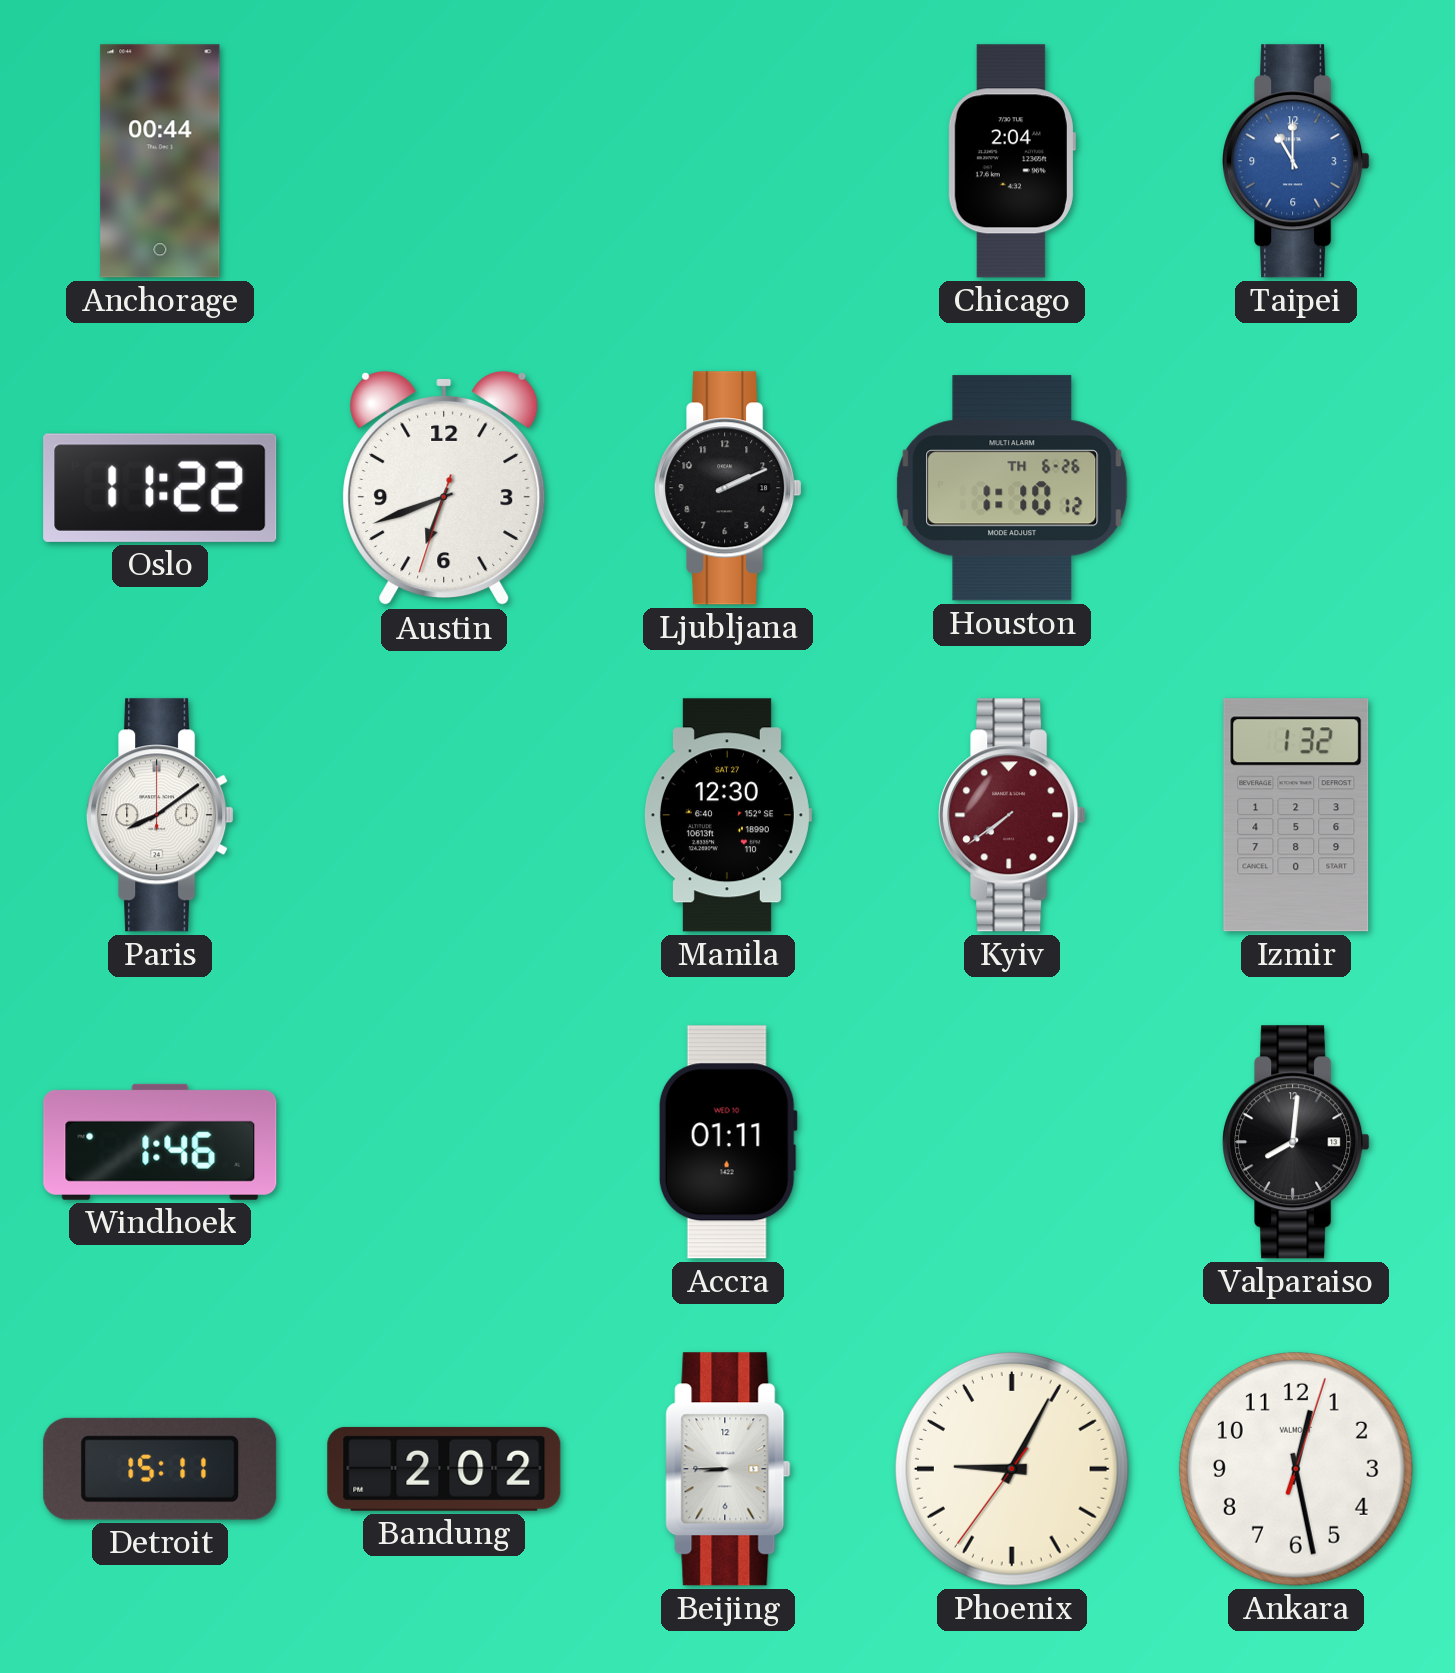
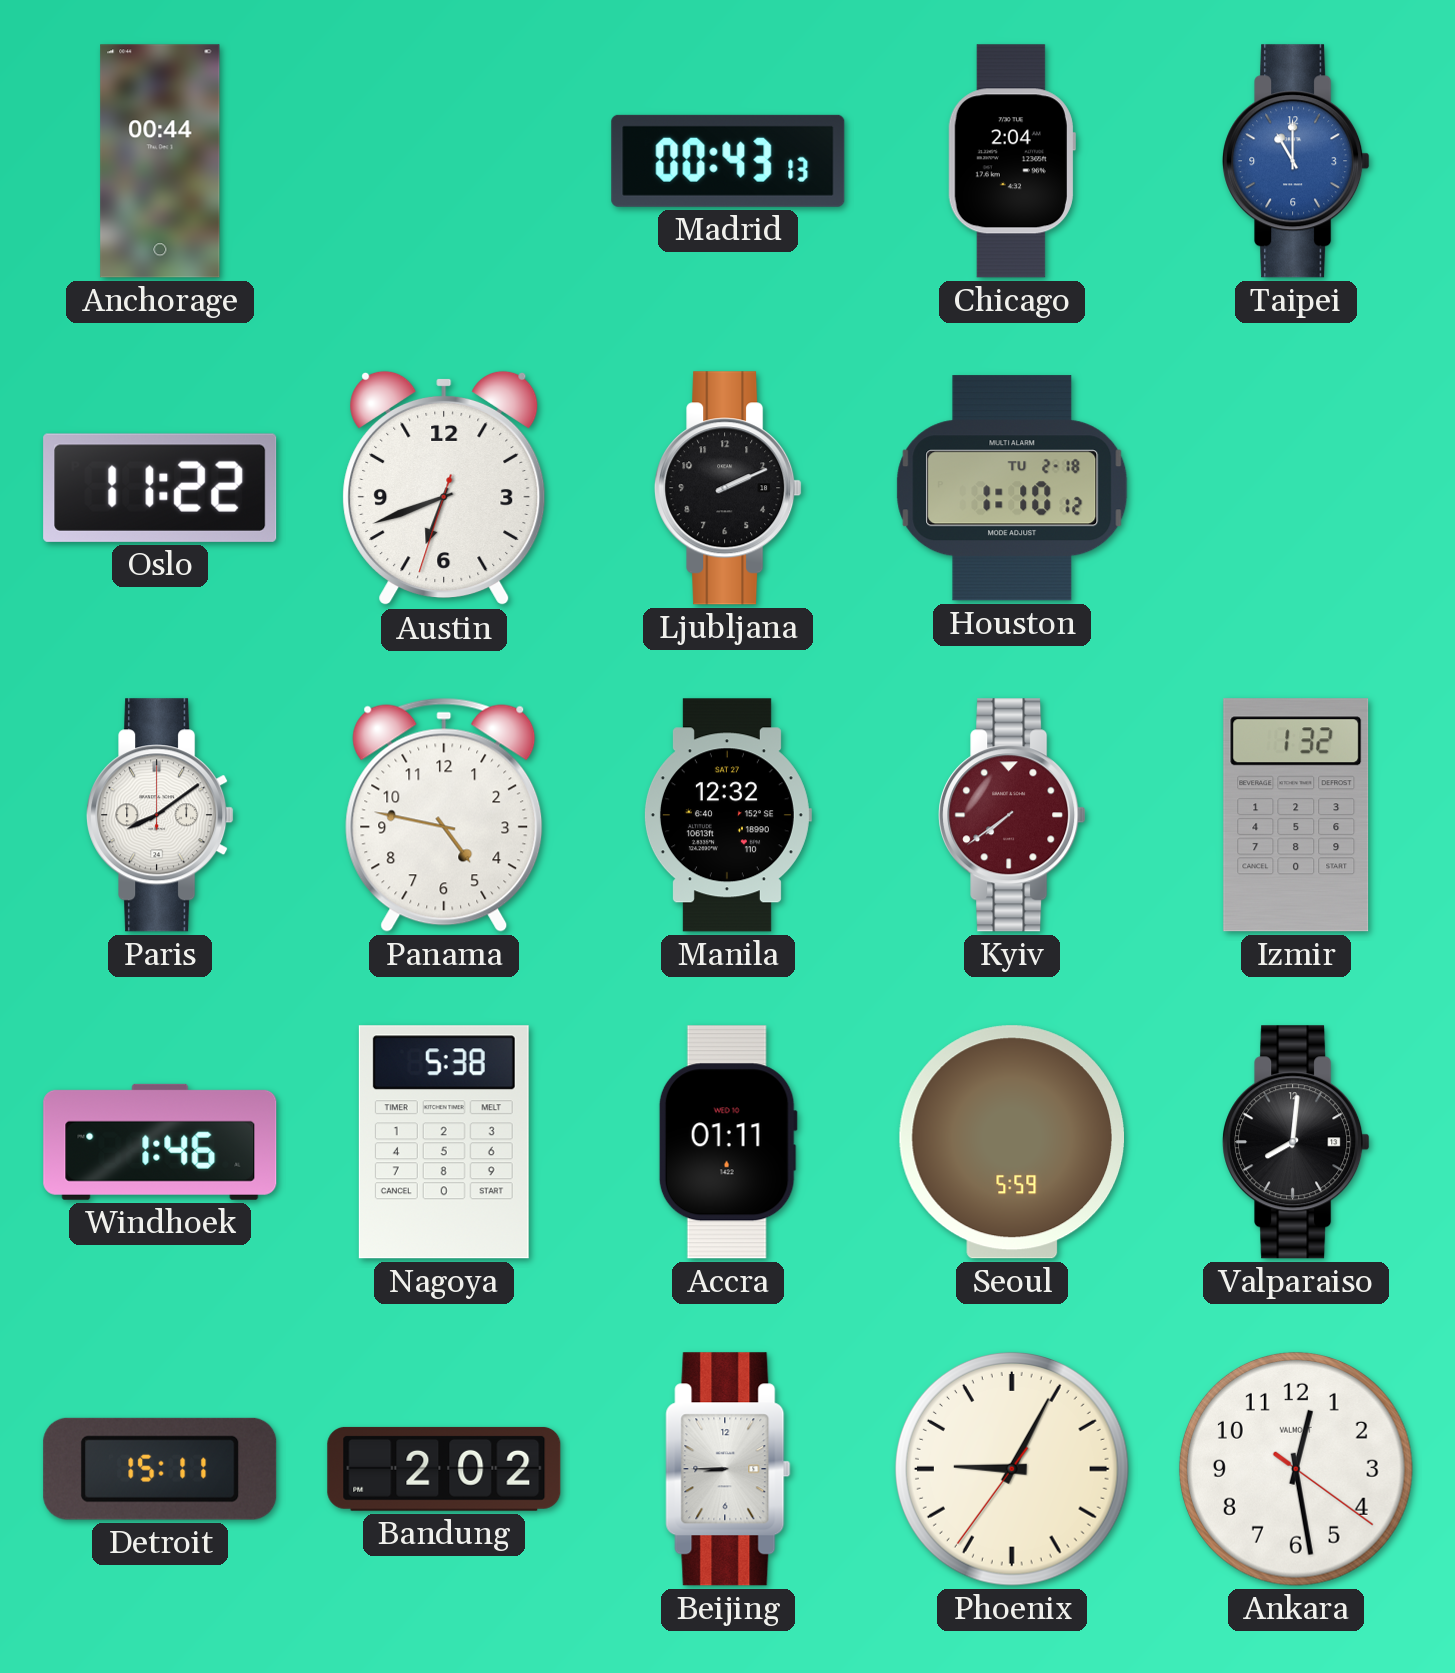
Madrid: none -> 00:43
Houston date: TH 6-26 -> TU 2-18
Panama: none -> 4:47
Manila: 12:30 -> 12:32
Nagoya: none -> 5:38
Seoul: none -> 5:59
Ankara: 12:28:03 -> 12:28:21
